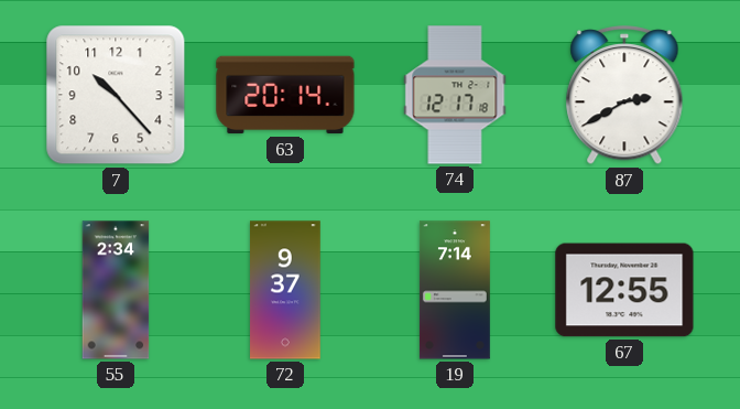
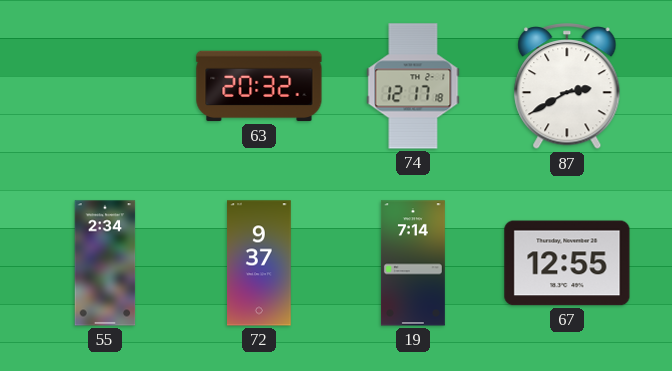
7: 10:23 -> none
63: 20:14 -> 20:32
